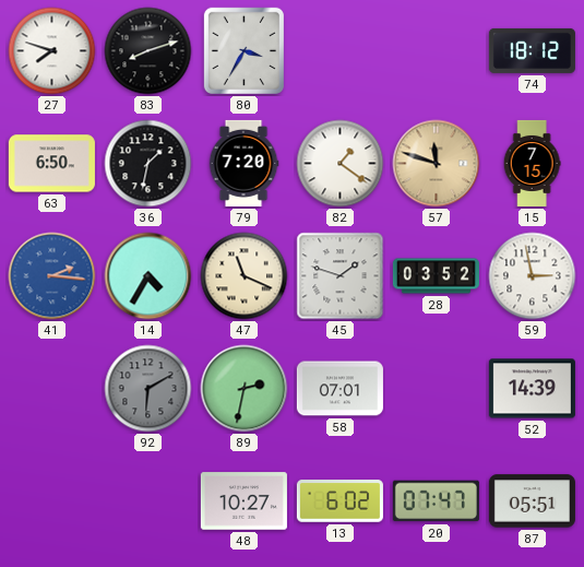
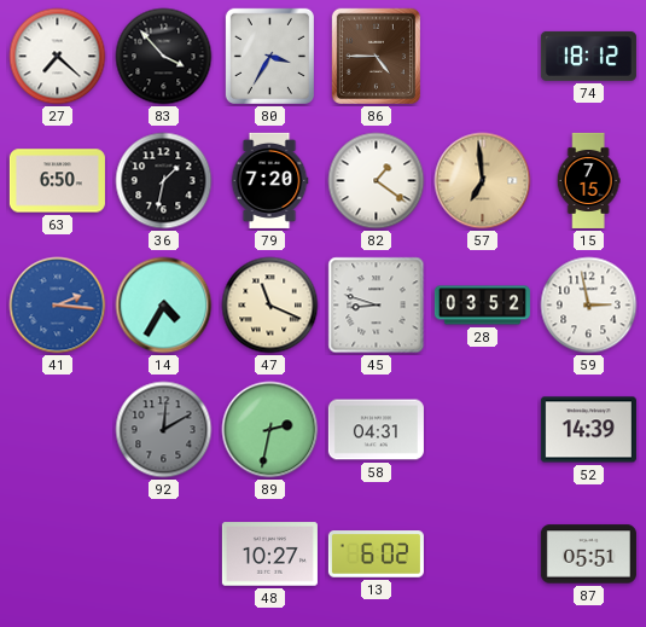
27: 7:48 -> 7:22
83: 8:12 -> 3:53
86: none -> 4:45
57: 11:48 -> 6:59
45: 1:48 -> 8:48
92: 6:10 -> 12:10
58: 07:01 -> 04:31
20: 07:47 -> none
